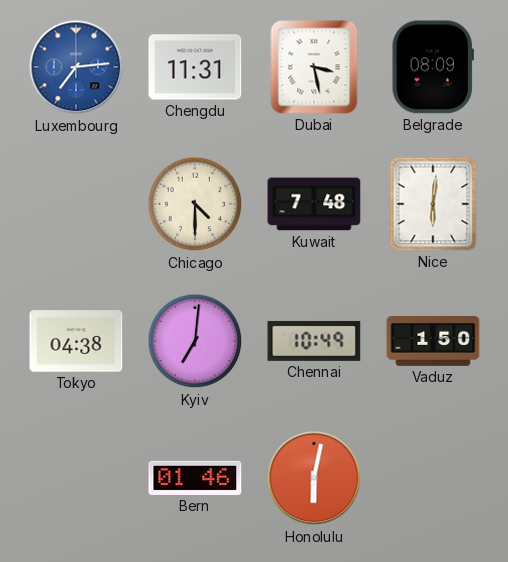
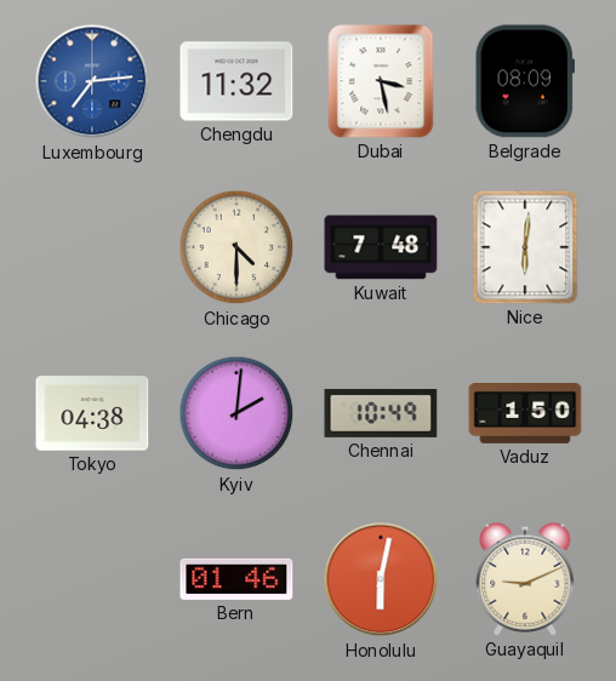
Chengdu: 11:31 -> 11:32
Kyiv: 7:01 -> 2:01
Guayaquil: none -> 9:11
